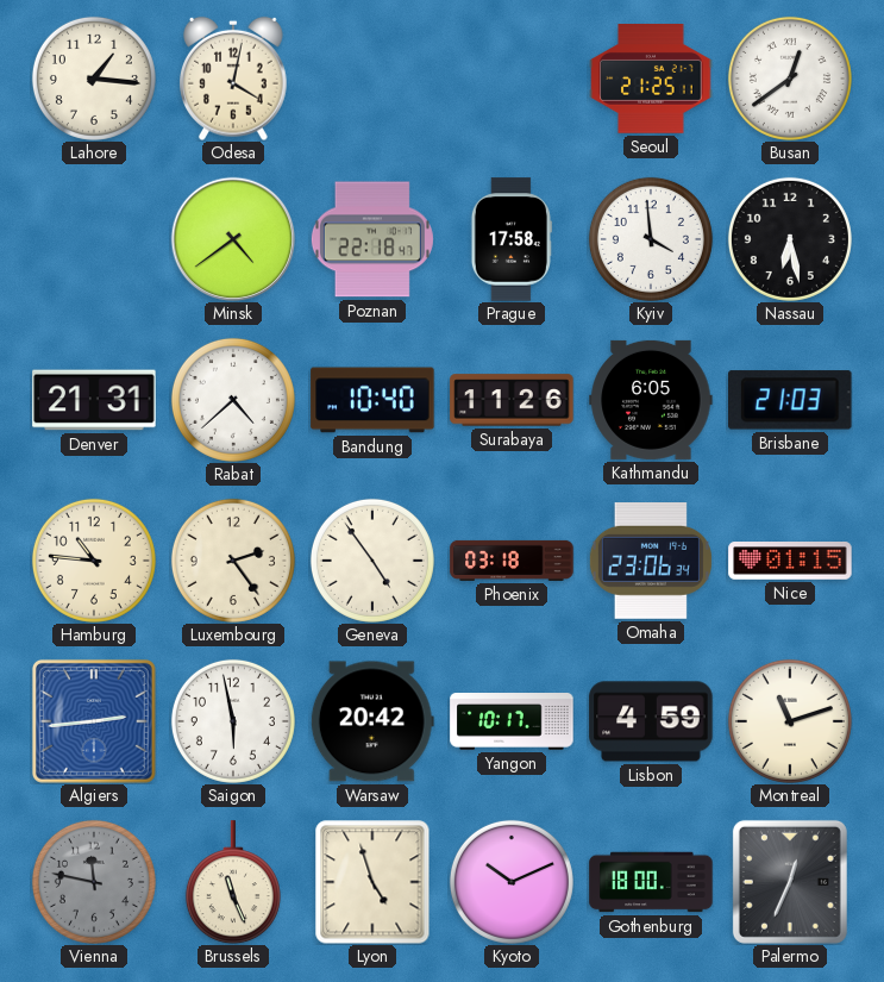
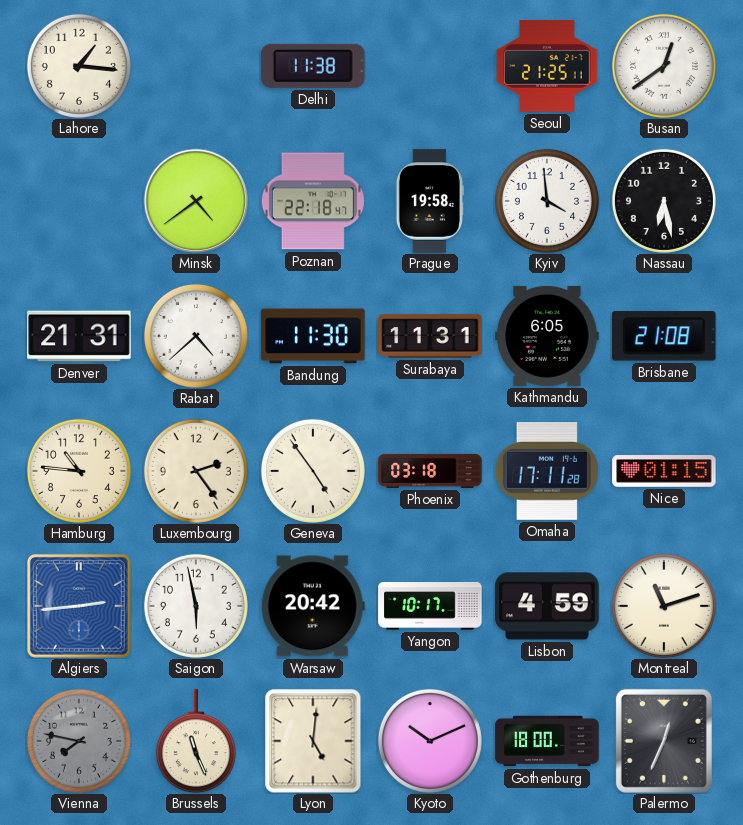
Odesa: 4:02 -> none
Delhi: none -> 11:38
Prague: 17:58 -> 19:58
Bandung: 10:40 -> 11:30
Surabaya: 11:26 -> 11:31
Brisbane: 21:03 -> 21:08
Omaha: 23:06 -> 17:11
Vienna: 11:47 -> 7:47
Lyon: 4:57 -> 5:01
